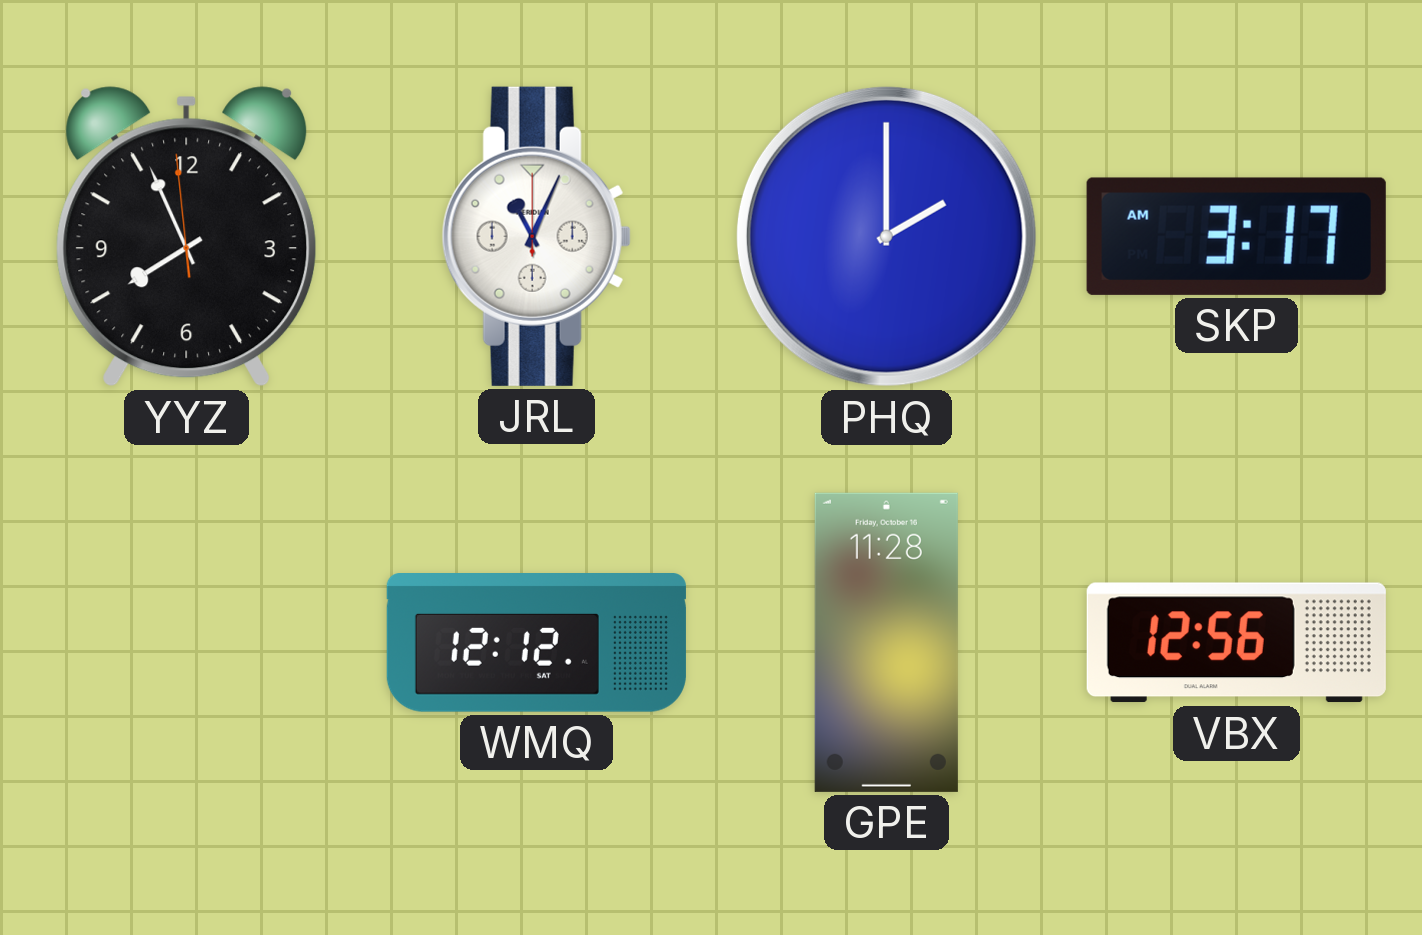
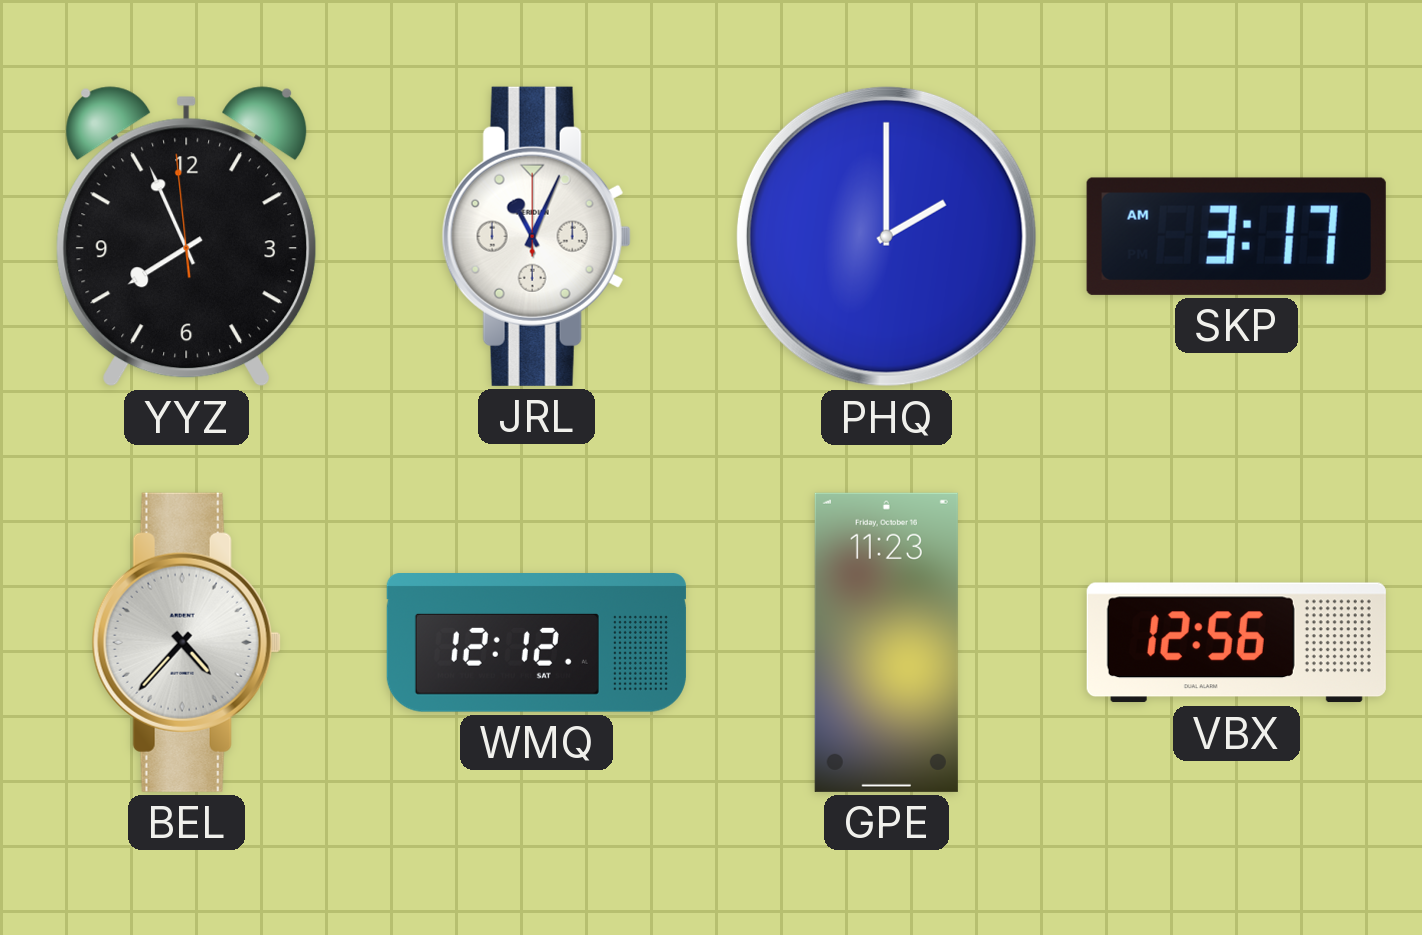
BEL: none -> 4:37
GPE: 11:28 -> 11:23
